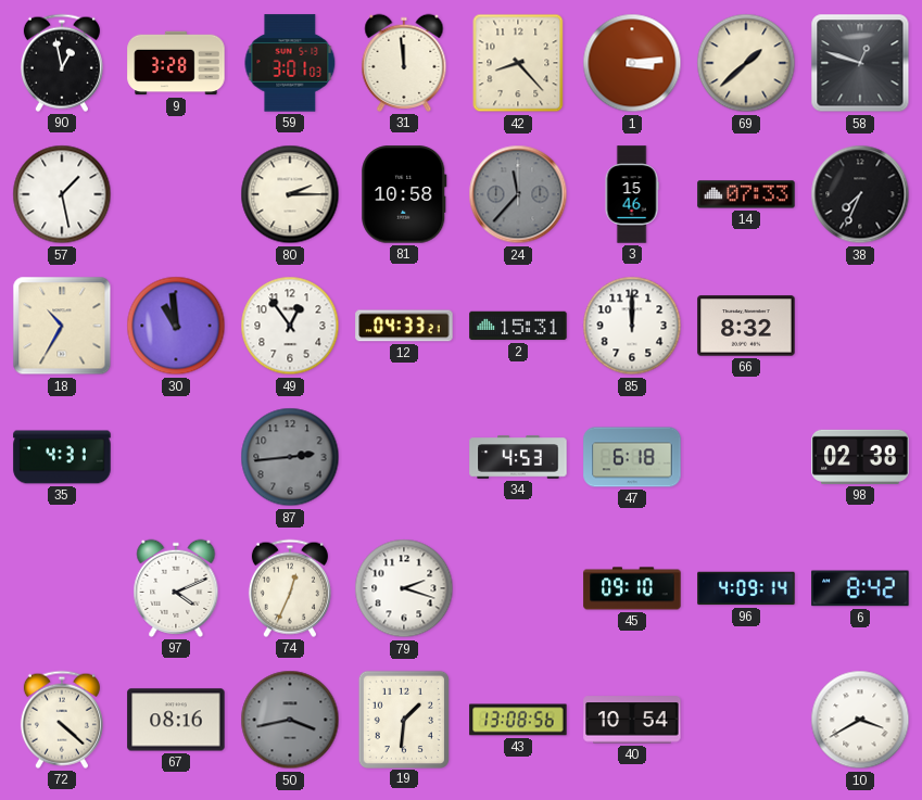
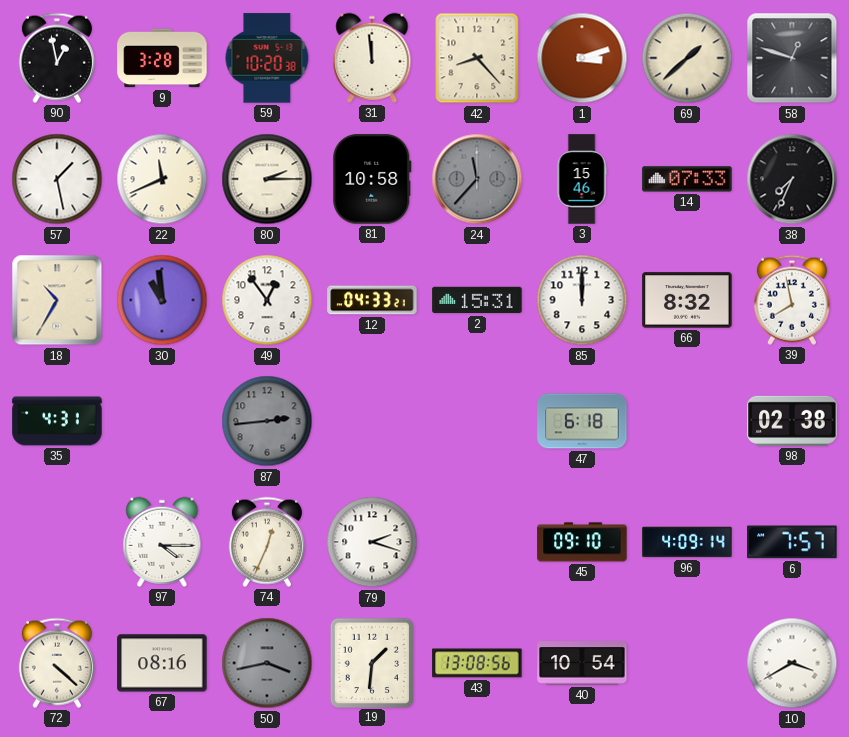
59: 3:01 -> 10:20
1: 3:14 -> 3:12
22: none -> 11:41
39: none -> 7:58
34: 4:53 -> none
97: 4:11 -> 4:15
6: 8:42 -> 7:57
